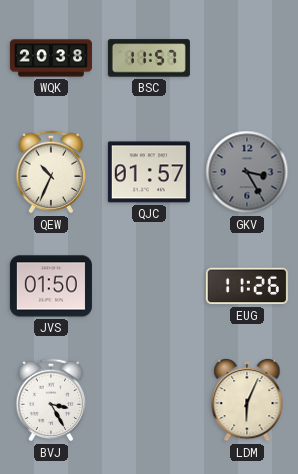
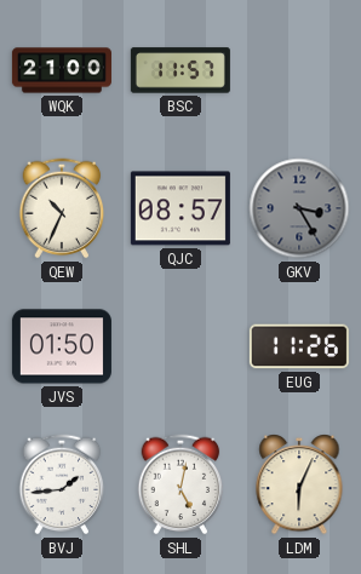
WQK: 20:38 -> 21:00
QJC: 01:57 -> 08:57
BVJ: 3:25 -> 1:44
SHL: none -> 5:02
